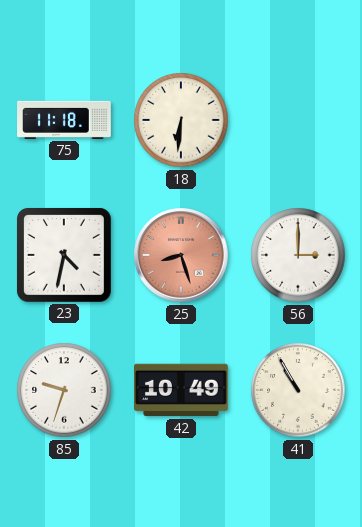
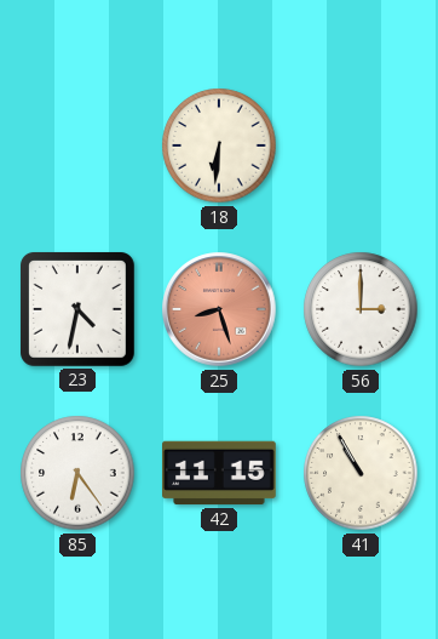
75: 11:18 -> none
85: 9:33 -> 6:24
42: 10:49 -> 11:15
